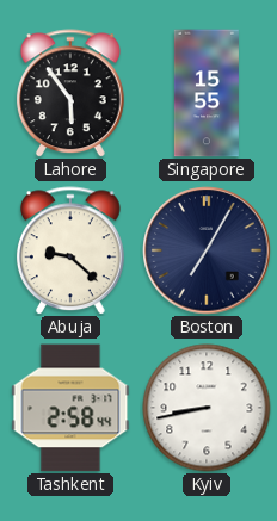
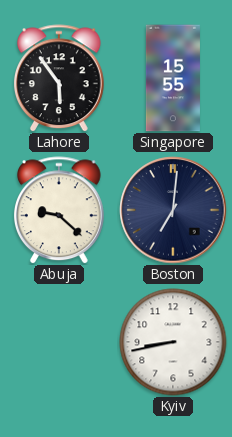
Boston: 7:05 -> 7:01
Tashkent: 2:58 -> none
